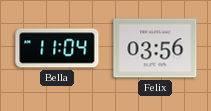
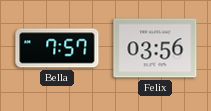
Bella: 11:04 -> 7:57
